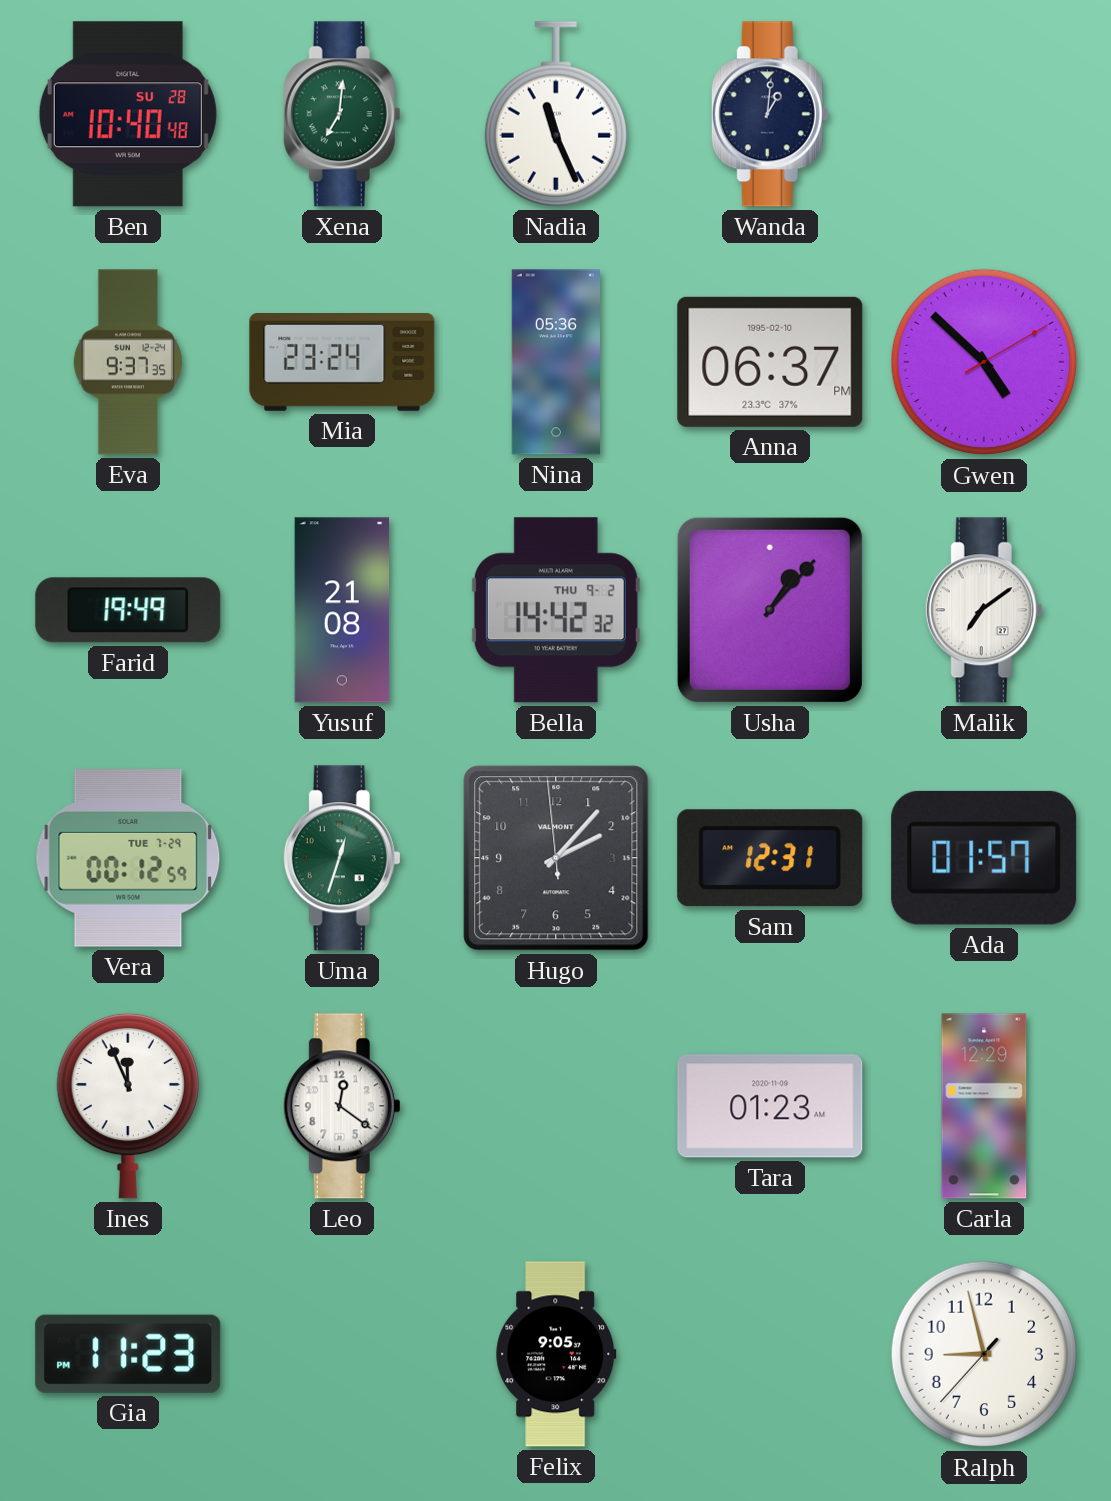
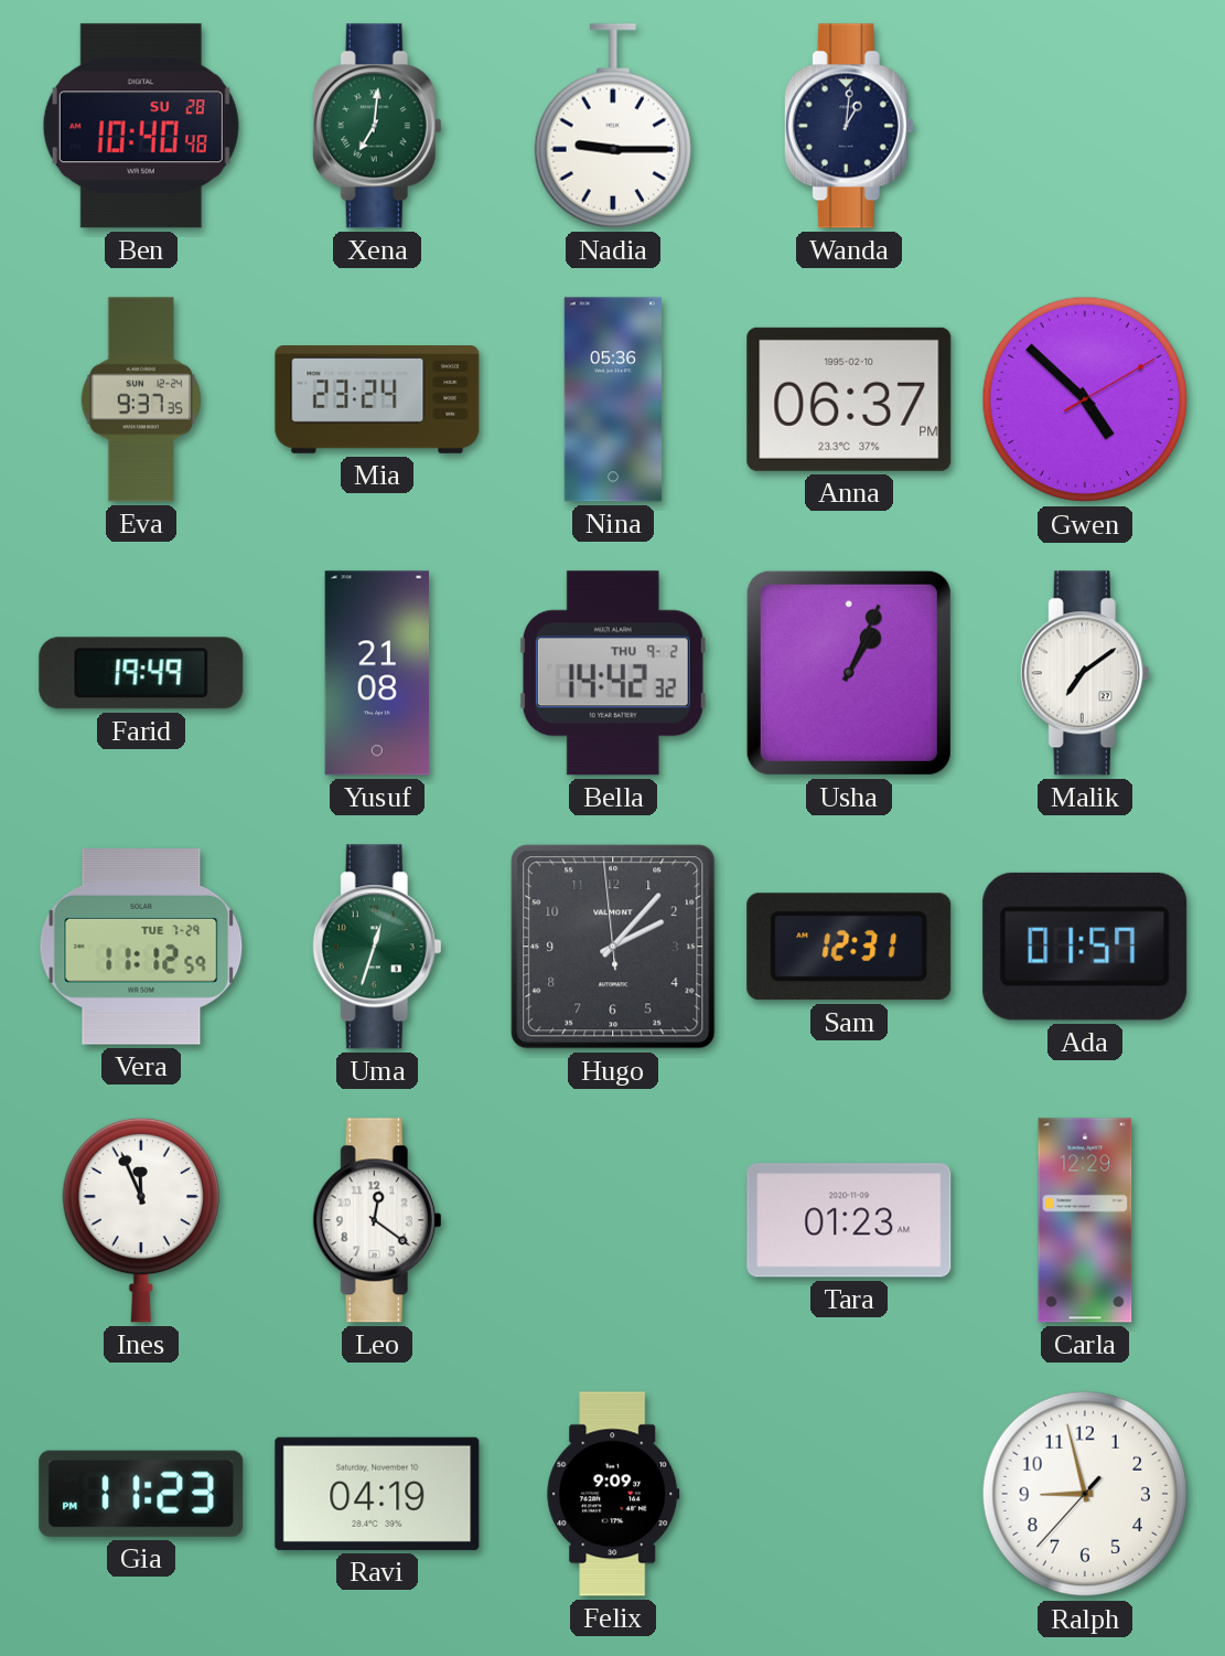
Nadia: 11:26 -> 9:15
Usha: 1:07 -> 1:04
Vera: 00:12 -> 11:12
Ravi: none -> 04:19
Felix: 9:05 -> 9:09
